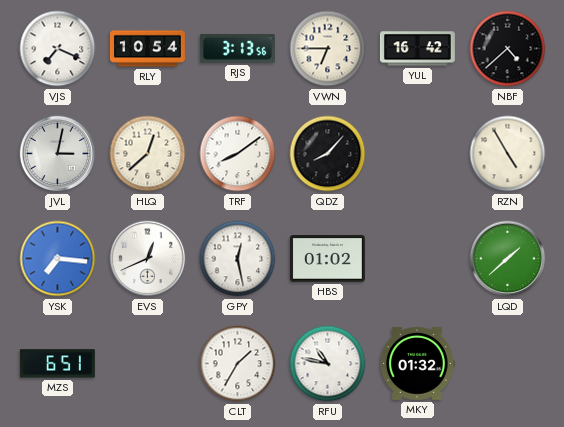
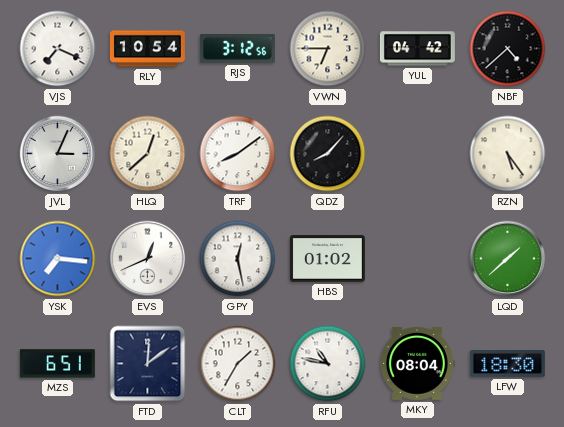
RJS: 3:13 -> 3:12
YUL: 16:42 -> 04:42
JVL: 3:02 -> 3:04
RZN: 4:55 -> 5:24
FTD: none -> 12:09
MKY: 01:32 -> 08:04
LFW: none -> 18:30
